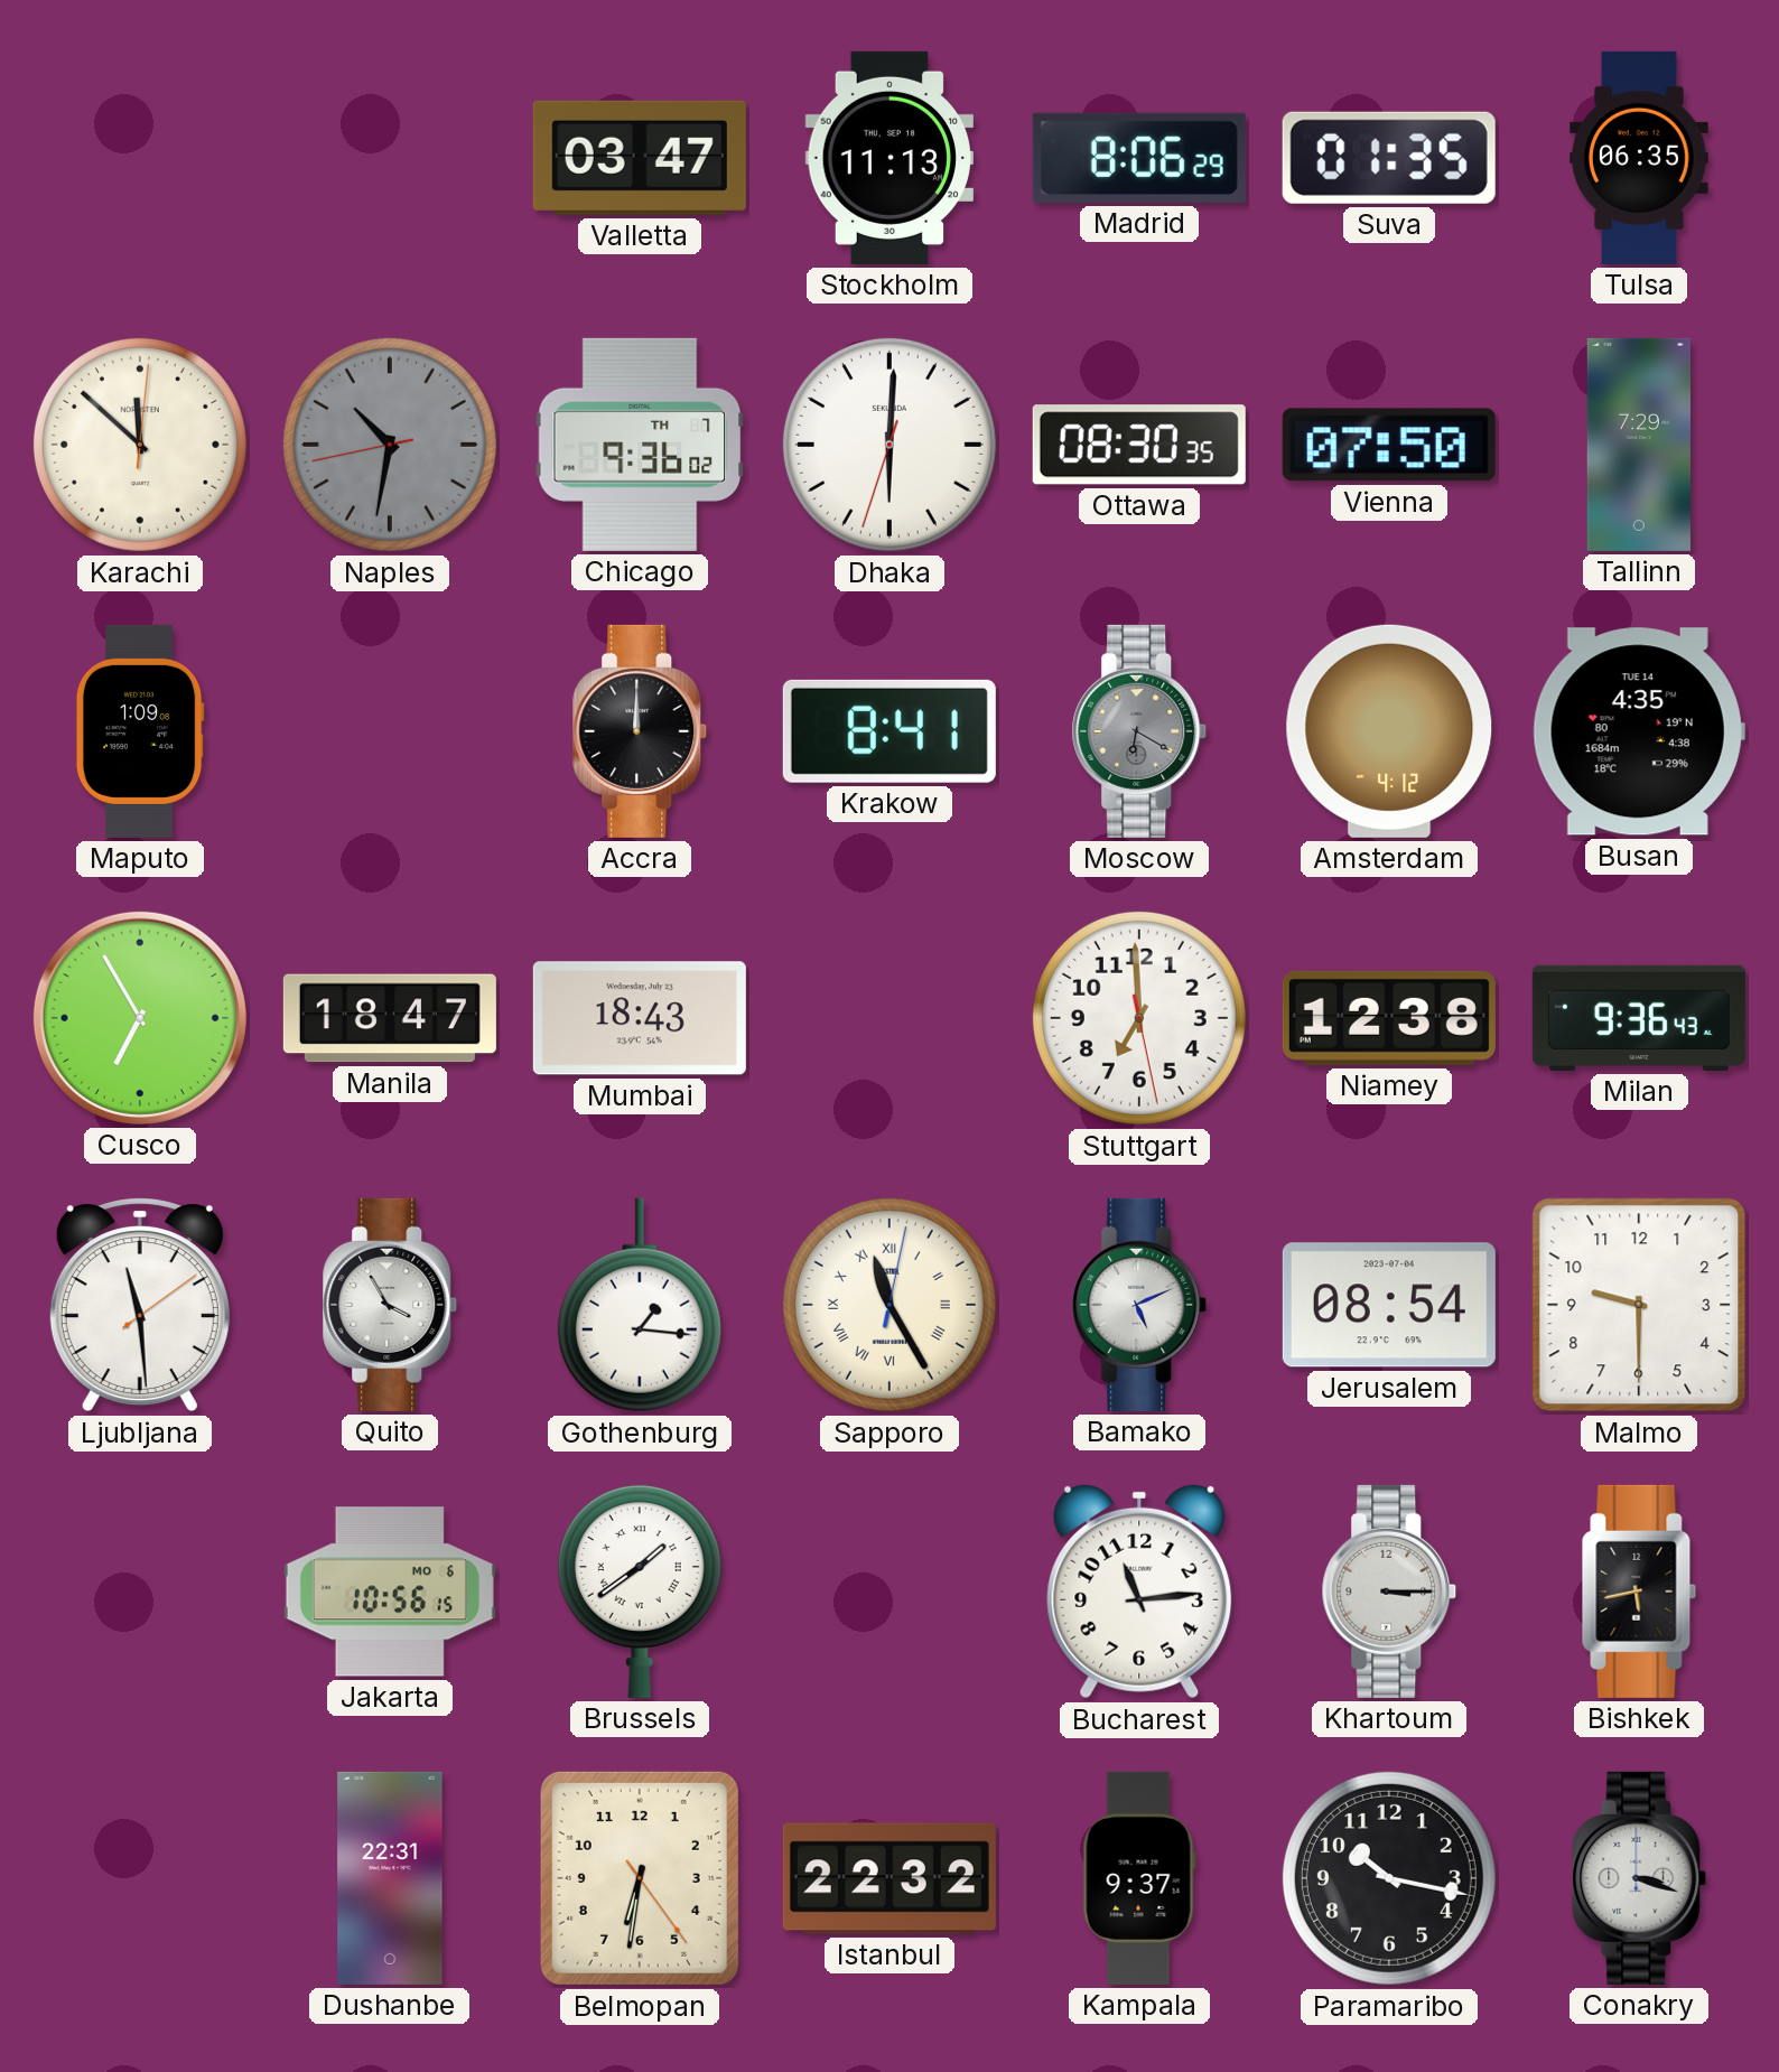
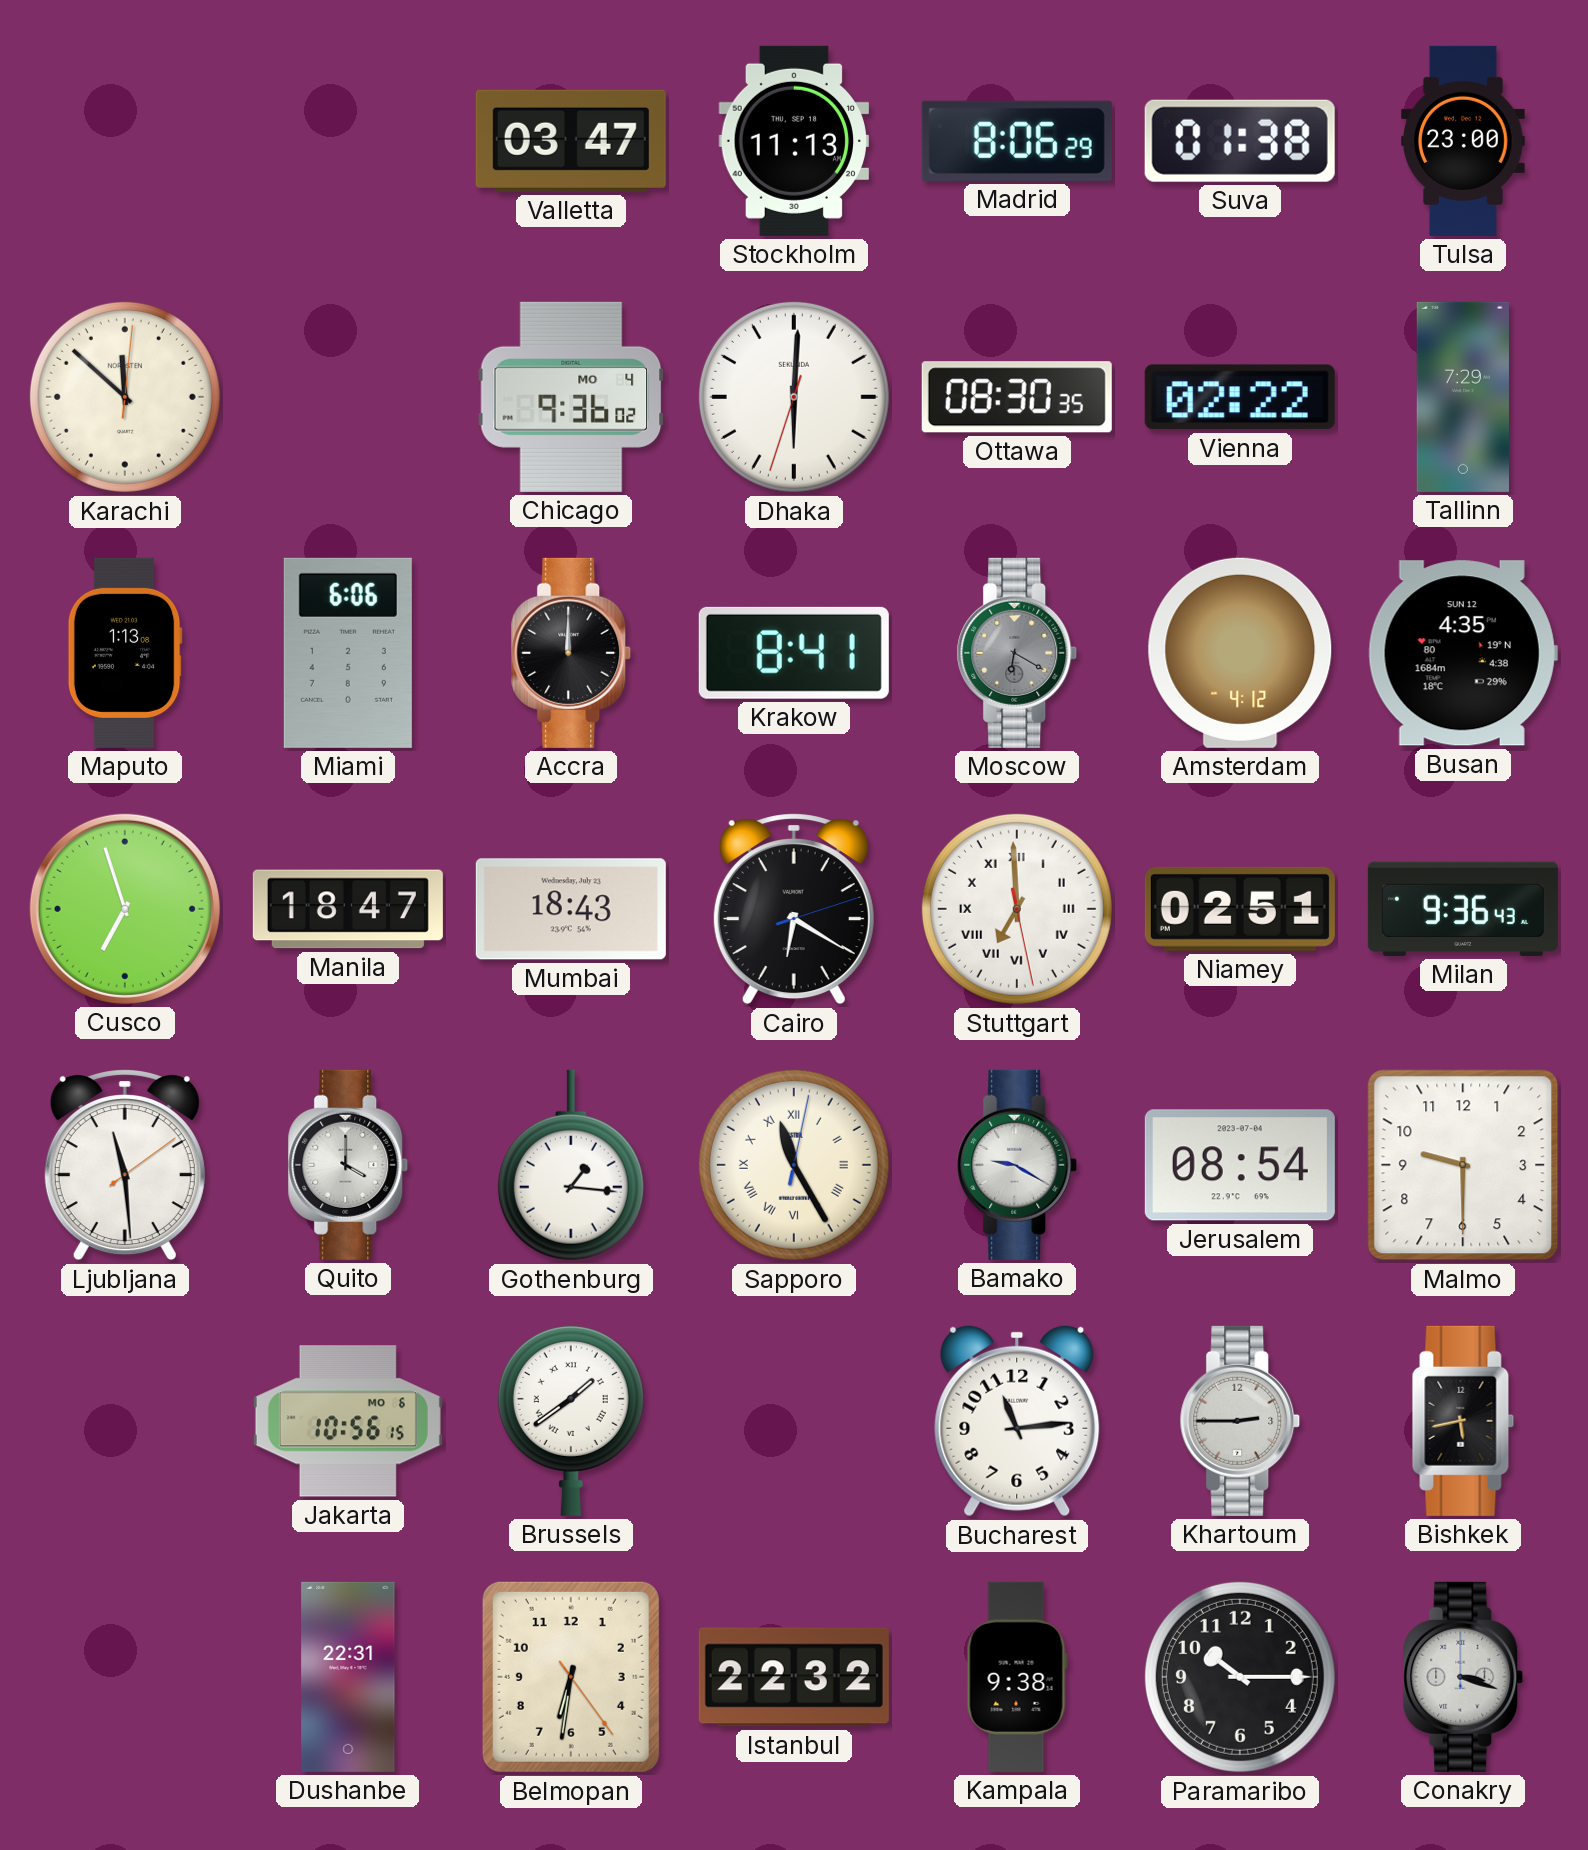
Suva: 01:35 -> 01:38
Tulsa: 06:35 -> 23:00
Naples: 10:31 -> none
Chicago date: TH 7 -> MO 4
Vienna: 07:50 -> 02:22
Maputo: 1:09 -> 1:13
Miami: none -> 6:06
Busan date: TUE 14 -> SUN 12
Cusco: 6:55 -> 6:57
Cairo: none -> 6:20
Stuttgart numerals: Arabic -> Roman
Niamey: 12:38 -> 02:51
Quito: 3:55 -> 4:00
Bamako: 5:11 -> 9:20
Khartoum: 3:15 -> 2:45
Kampala: 9:37 -> 9:38
Paramaribo: 10:17 -> 10:15
